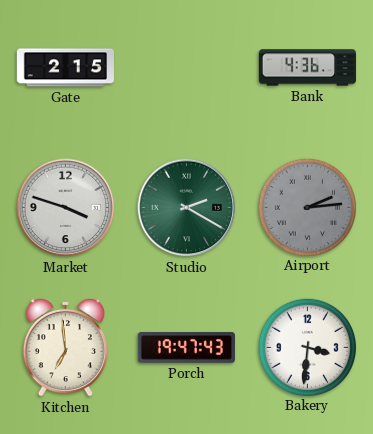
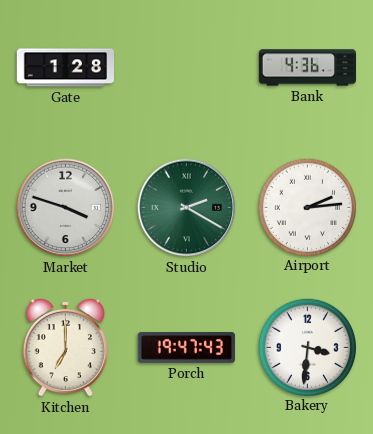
Gate: 2:15 -> 1:28
Airport dial: grey -> white
Kitchen: 6:59 -> 7:00
